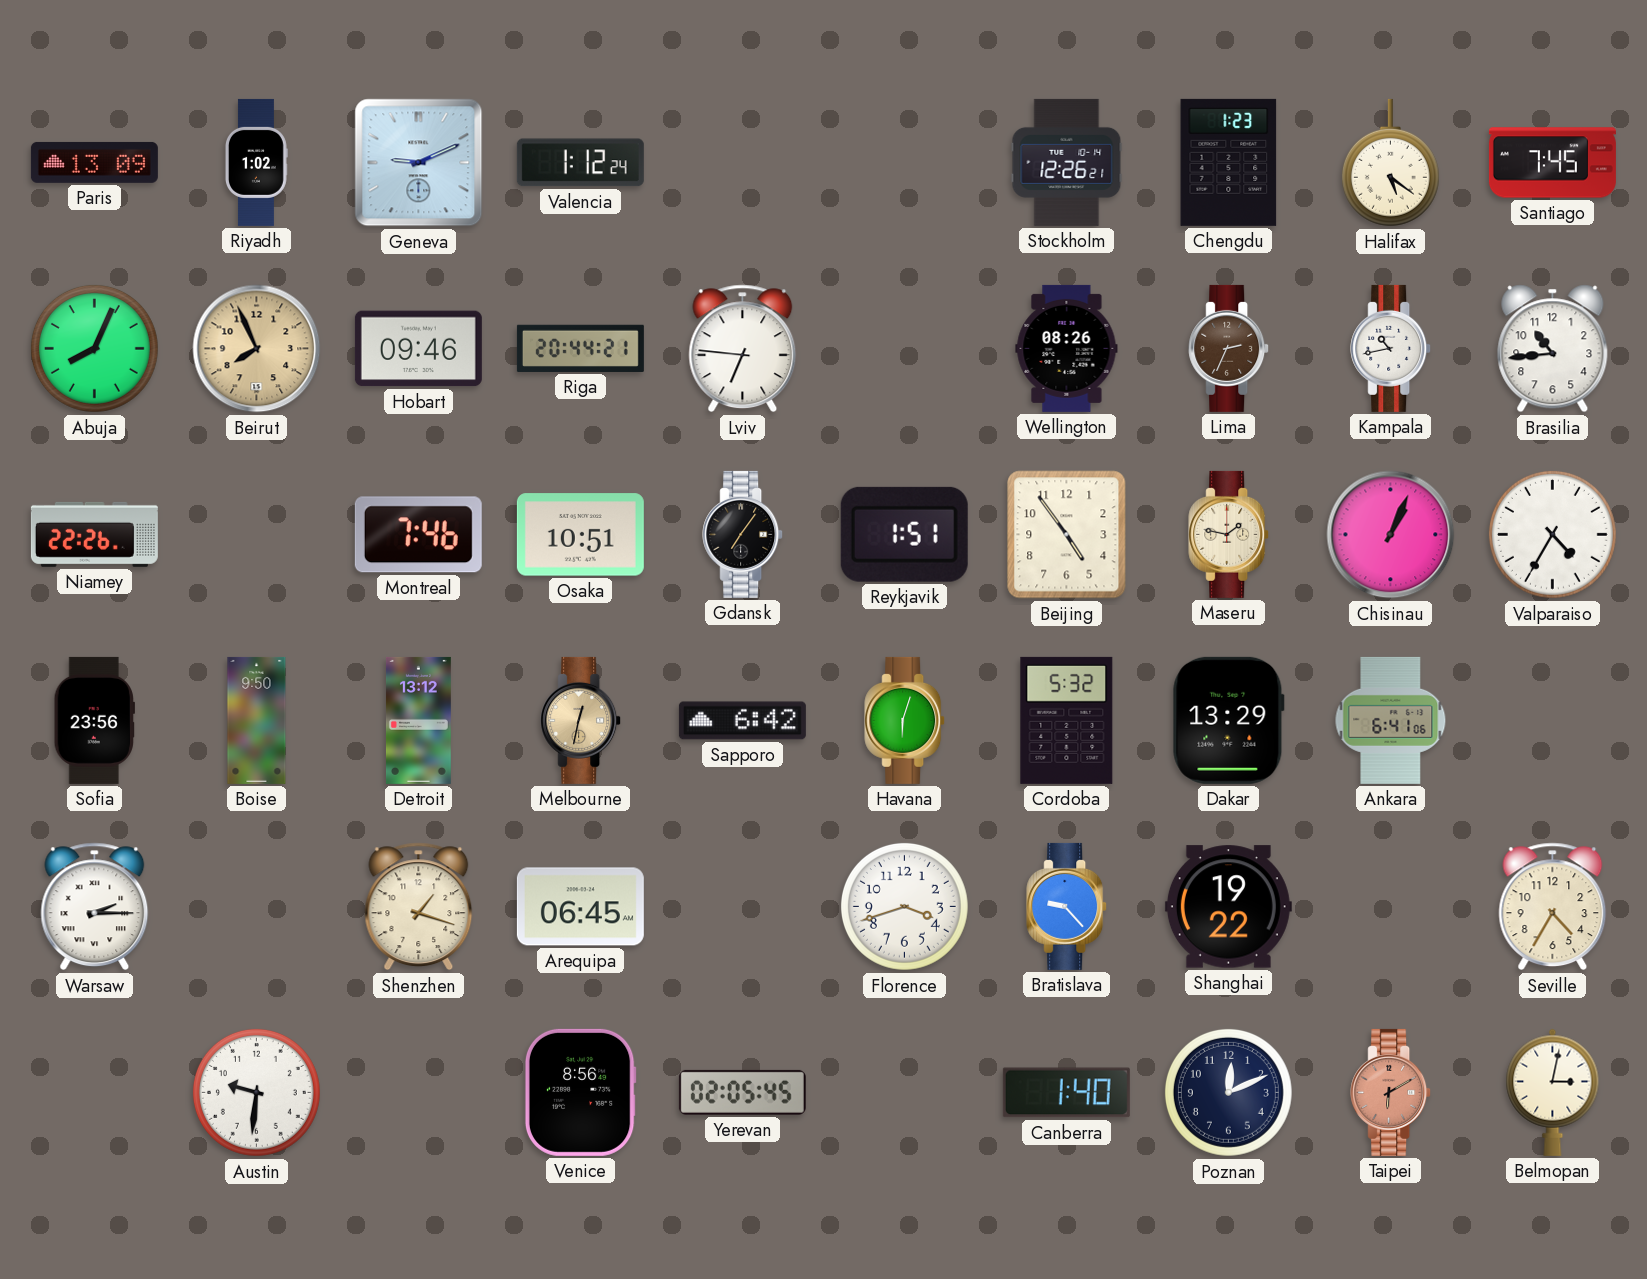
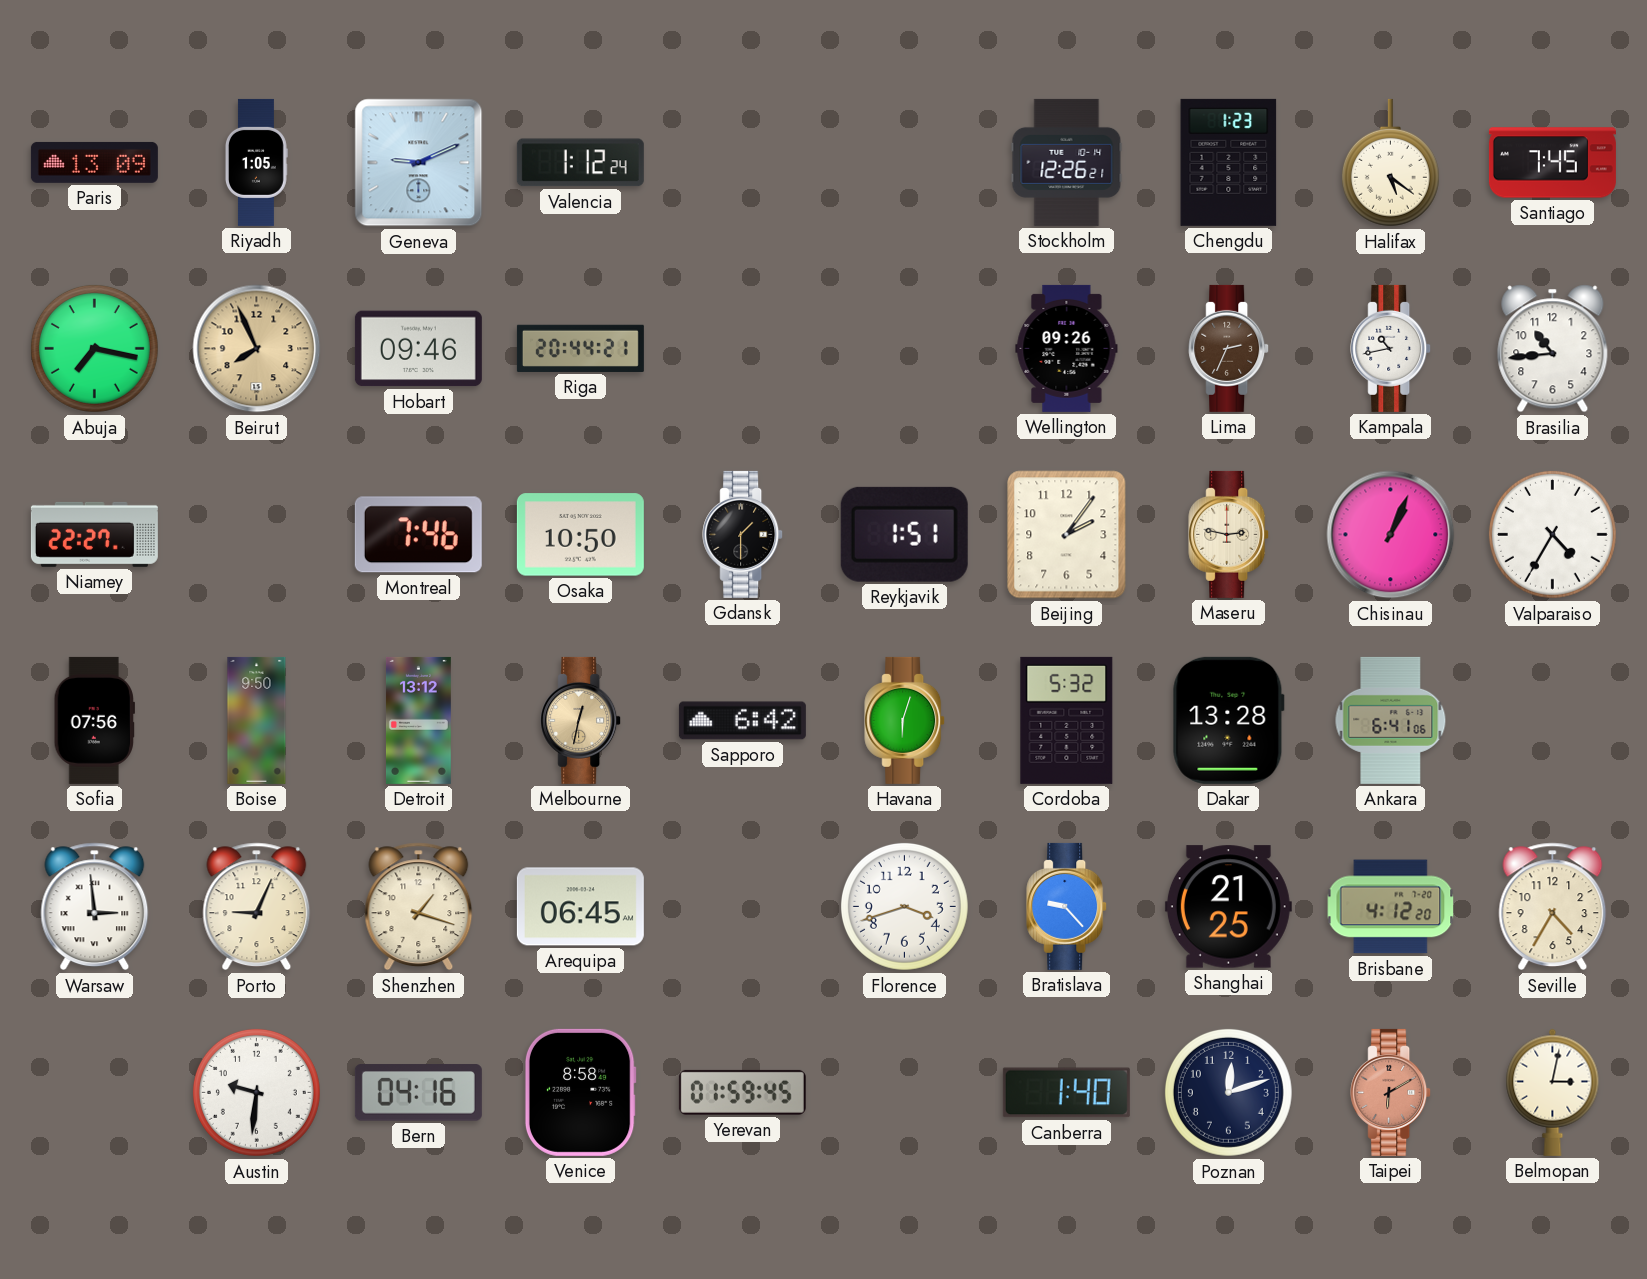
Riyadh: 1:02 -> 1:05
Abuja: 8:04 -> 7:17
Lviv: 6:46 -> none
Wellington: 08:26 -> 09:26
Niamey: 22:26 -> 22:27
Osaka: 10:51 -> 10:50
Gdansk: 7:06 -> 1:30
Beijing: 4:54 -> 2:06
Maseru: 1:47 -> 2:47
Sofia: 23:56 -> 07:56
Dakar: 13:29 -> 13:28
Warsaw: 2:15 -> 2:59
Porto: none -> 9:04
Shanghai: 19:22 -> 21:25
Brisbane: none -> 4:12
Bern: none -> 04:16
Venice: 8:56 -> 8:58
Yerevan: 02:05 -> 01:59
Poznan: 12:11 -> 12:12
